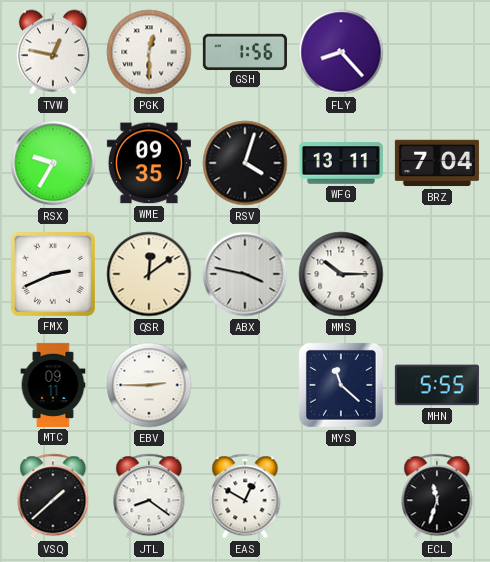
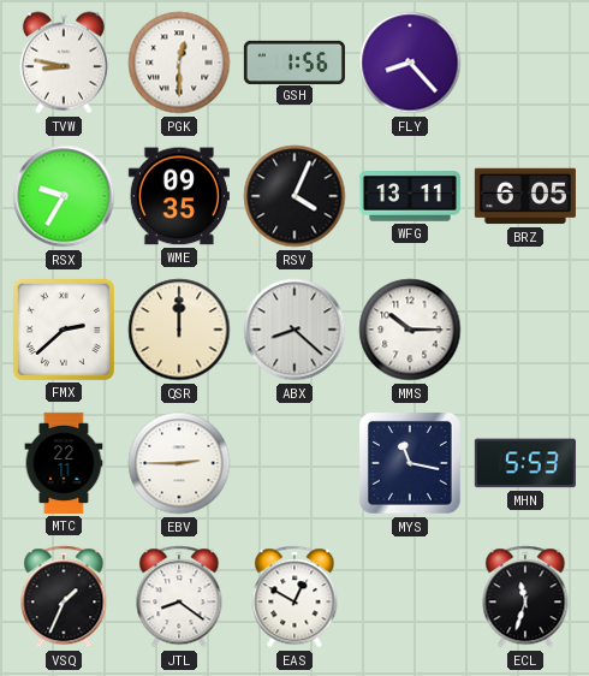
TVW: 12:47 -> 8:47
RSV: 4:03 -> 4:04
BRZ: 7:04 -> 6:05
FMX: 2:41 -> 2:38
QSR: 12:09 -> 12:00
ABX: 3:47 -> 8:22
MTC: 09:11 -> 22:11
MYS: 11:22 -> 11:17
MHN: 5:55 -> 5:53
VSQ: 1:38 -> 1:34
